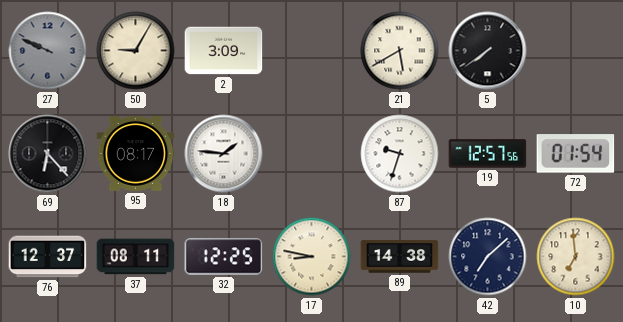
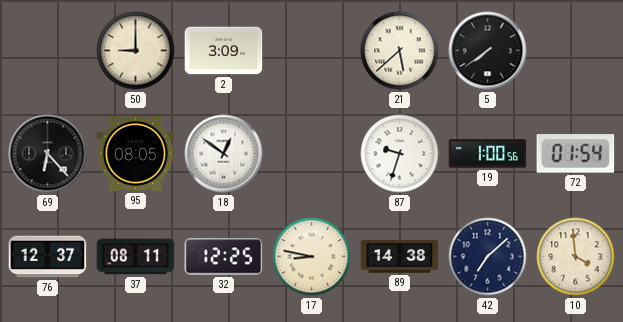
27: 9:49 -> none
50: 9:05 -> 9:00
21: 5:40 -> 5:38
95: 08:17 -> 08:05
18: 1:46 -> 12:51
19: 12:57 -> 1:00
10: 6:59 -> 3:59
